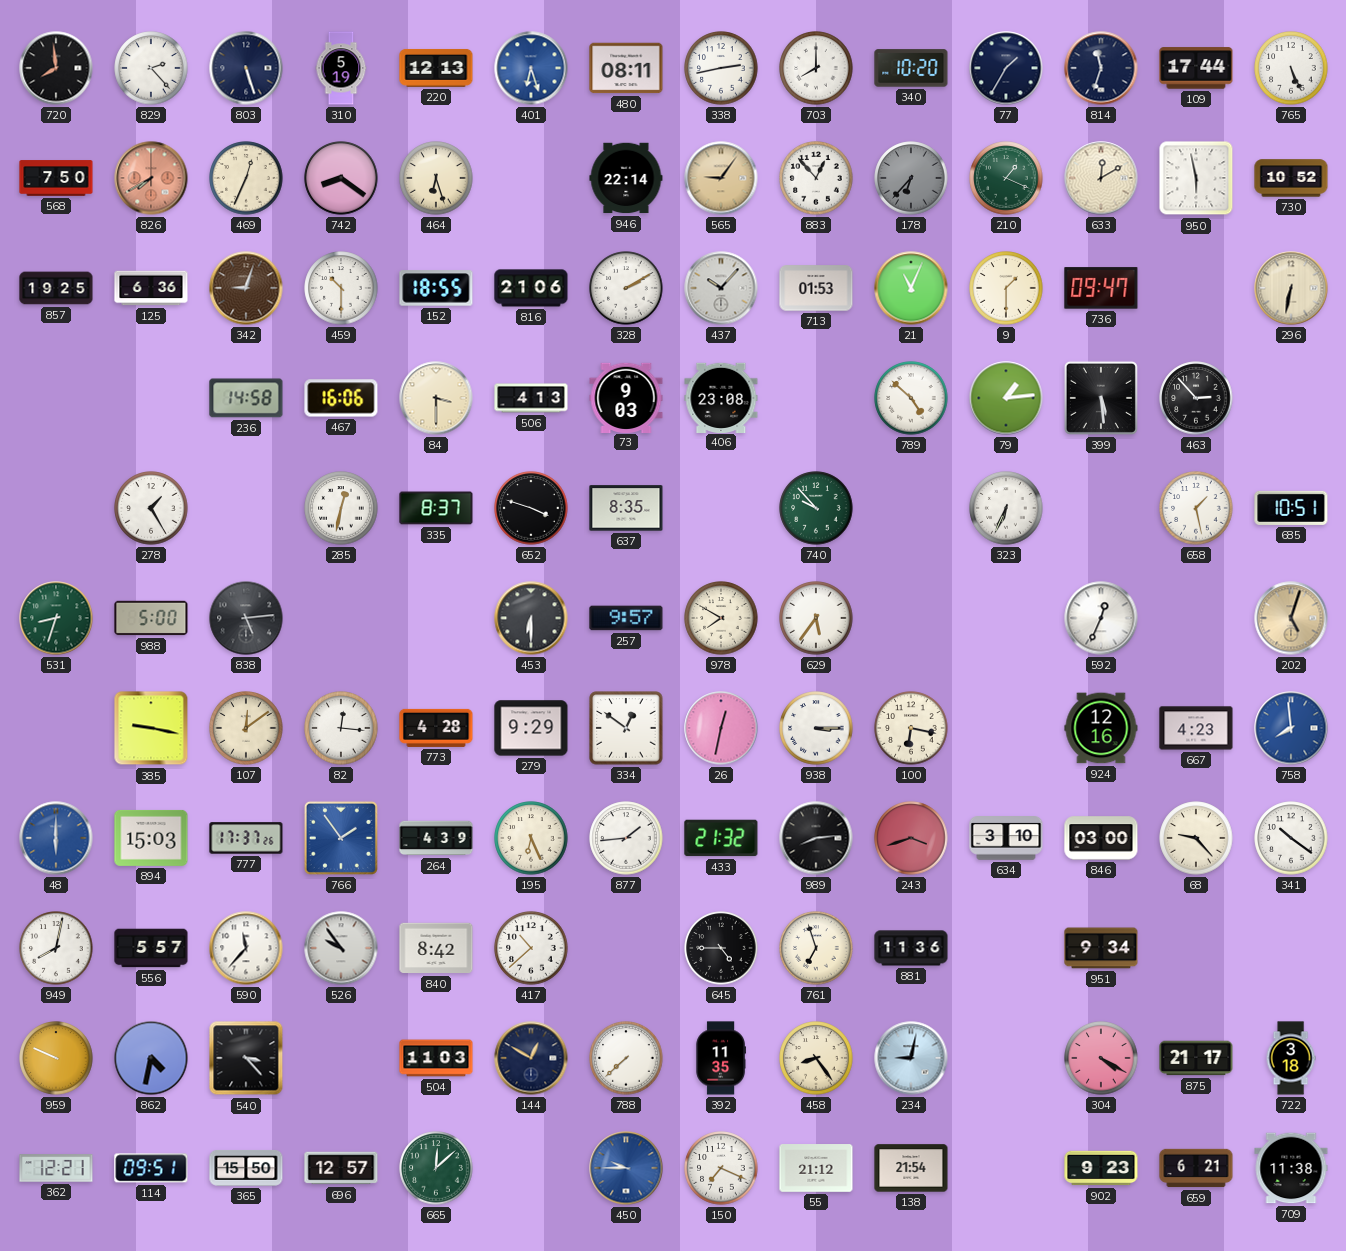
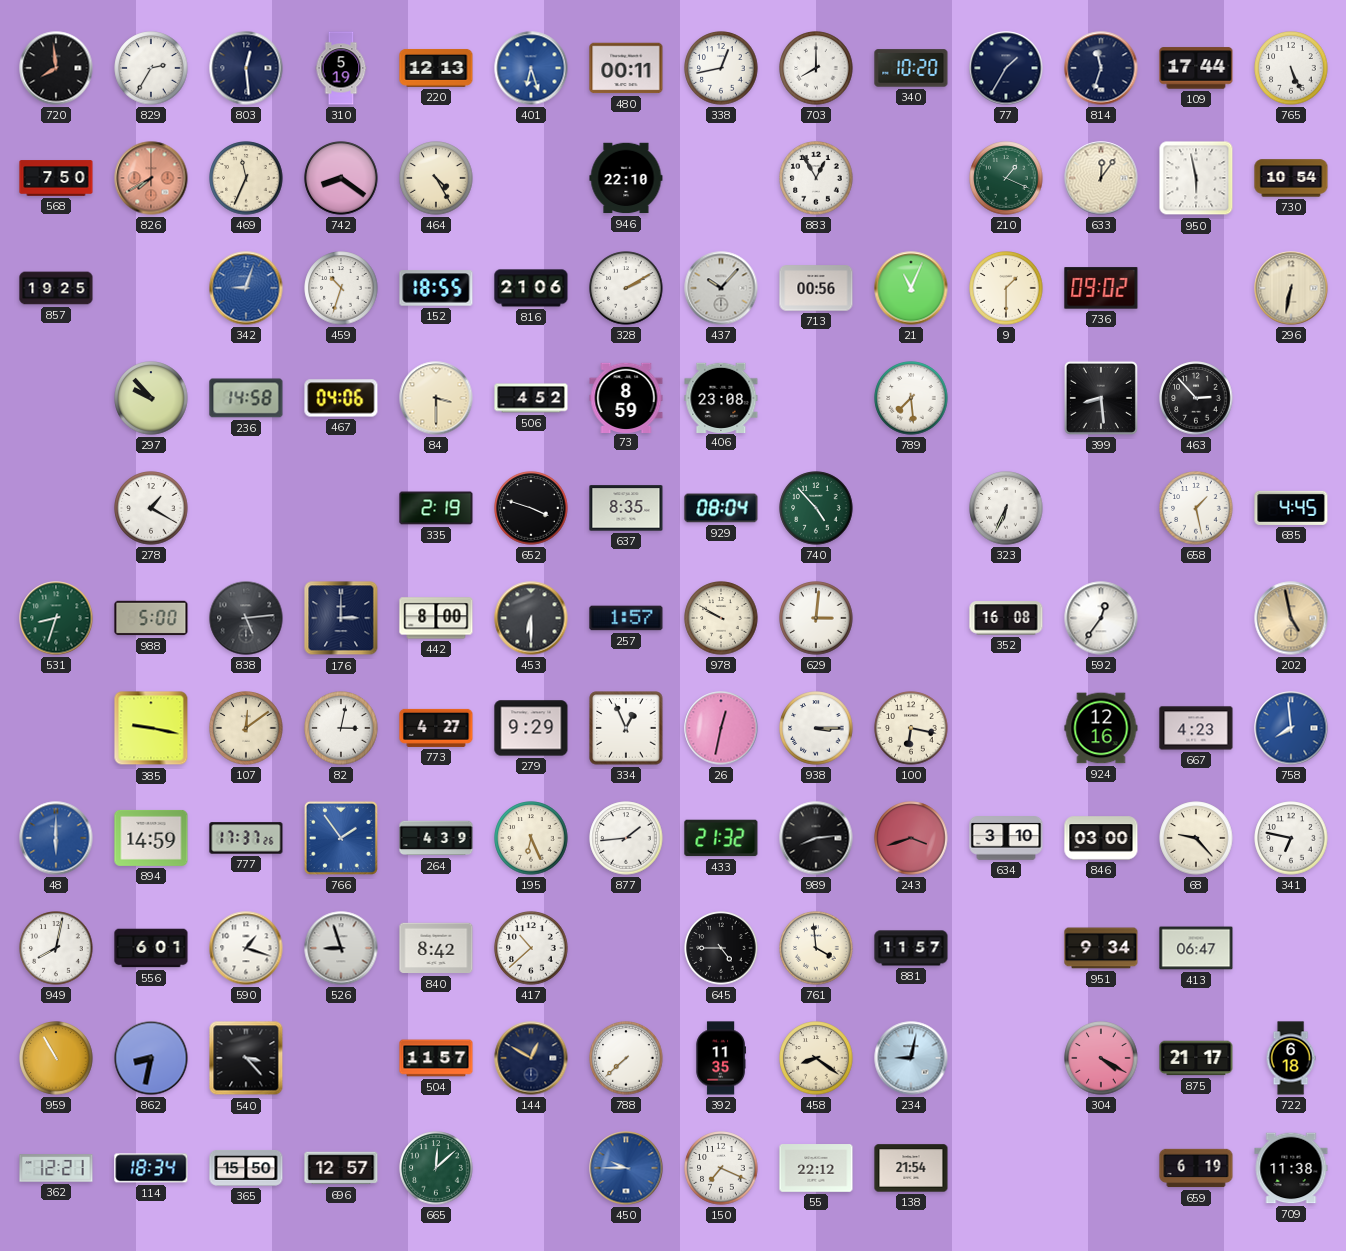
829: 2:23 -> 2:35
803: 5:27 -> 12:29
480: 08:11 -> 00:11
338: 2:43 -> 12:43
469: 12:34 -> 11:34
464: 6:27 -> 4:25
946: 22:14 -> 22:10
565: 9:06 -> none
883: 12:53 -> 12:55
178: 6:37 -> none
633: 12:10 -> 12:06
730: 10:52 -> 10:54
125: 6:36 -> none
342 dial: brown -> blue
459: 10:30 -> 10:33
713: 01:53 -> 00:56
736: 09:47 -> 09:02
297: none -> 9:53
467: 16:06 -> 04:06
506: 4:13 -> 4:52
73: 9:03 -> 8:59
789: 4:52 -> 7:29
79: 1:14 -> none
399: 5:29 -> 8:29
278: 1:25 -> 1:20
285: 12:32 -> none
335: 8:37 -> 2:19
929: none -> 08:04
740: 9:53 -> 4:53
685: 10:51 -> 4:45
176: none -> 3:00
442: none -> 8:00
257: 9:57 -> 1:57
978: 7:50 -> 9:50
629: 5:36 -> 3:01
352: none -> 16:08
592: 12:34 -> 12:36
202: 5:03 -> 4:58
82: 12:16 -> 3:02
773: 4:28 -> 4:27
334: 12:51 -> 12:56
894: 15:03 -> 14:59
341: 10:21 -> 6:47
556: 5:57 -> 6:01
590: 11:37 -> 1:18
526: 9:54 -> 8:57
761: 6:57 -> 3:59
881: 11:36 -> 11:57
413: none -> 06:47
959: 9:49 -> 10:55
862: 4:32 -> 8:32
504: 11:03 -> 11:57
458: 8:24 -> 8:21
722: 3:18 -> 6:18
114: 09:51 -> 18:34
55: 21:12 -> 22:12
902: 9:23 -> none
659: 6:21 -> 6:19
